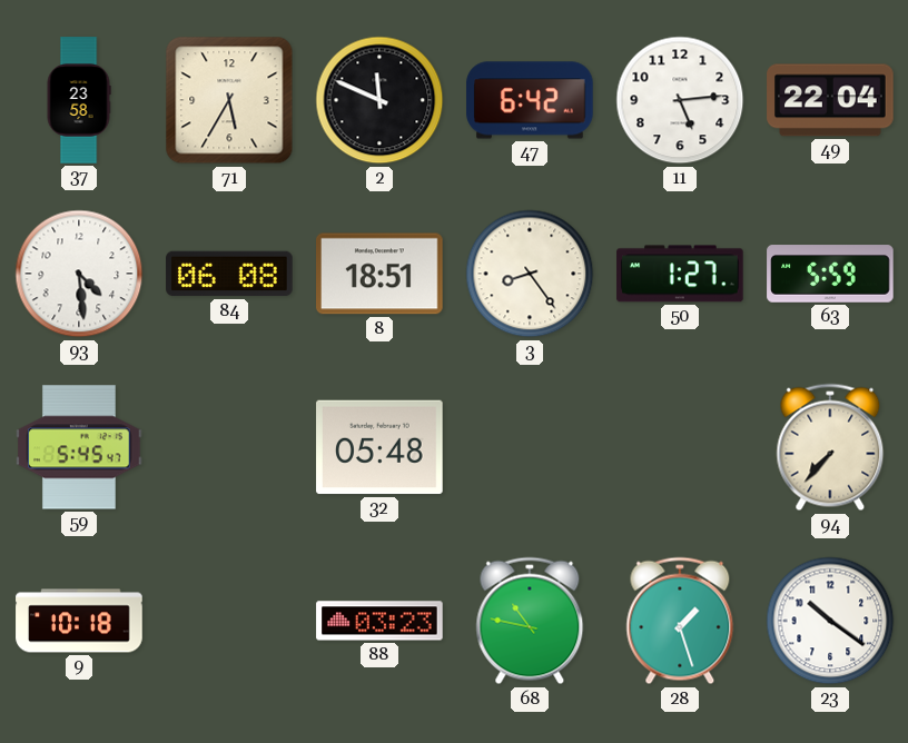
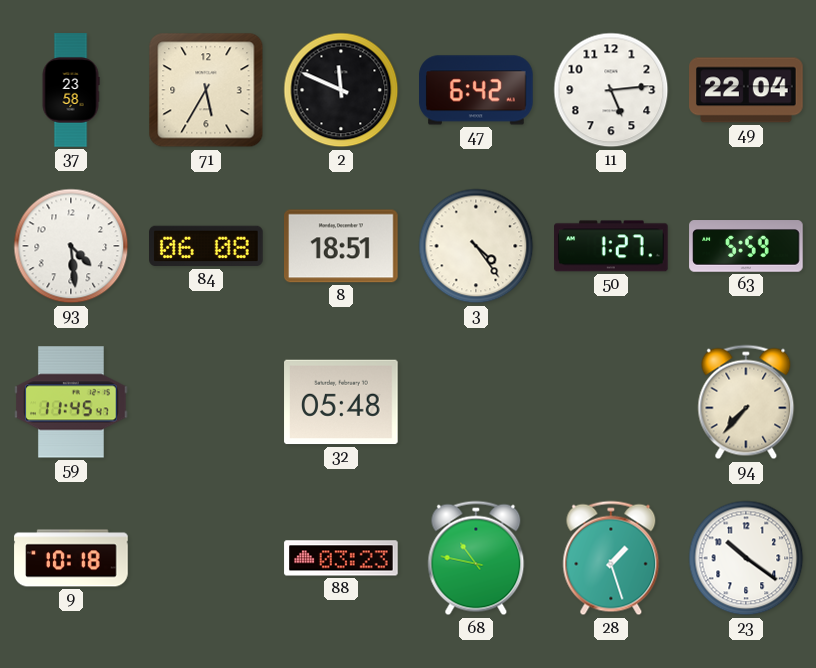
3: 8:24 -> 4:24
59: 5:45 -> 11:45
